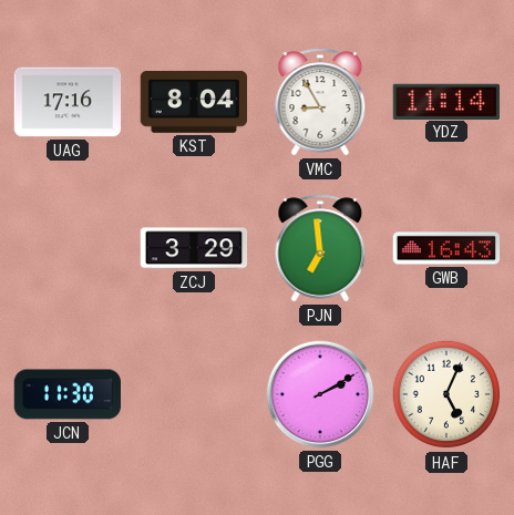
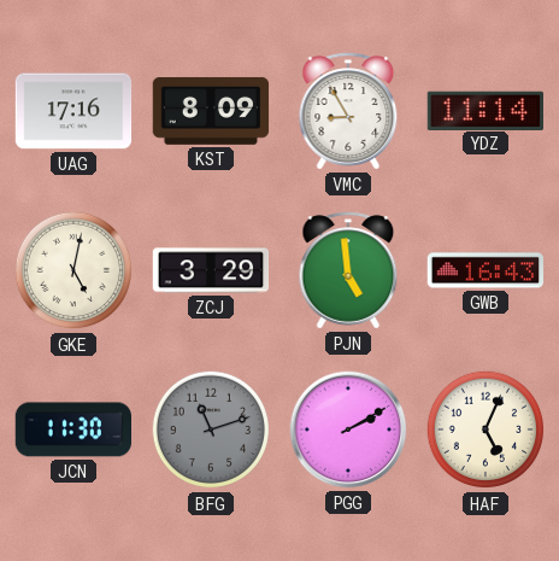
KST: 8:04 -> 8:09
GKE: none -> 5:02
PJN: 6:59 -> 4:59
BFG: none -> 11:12
